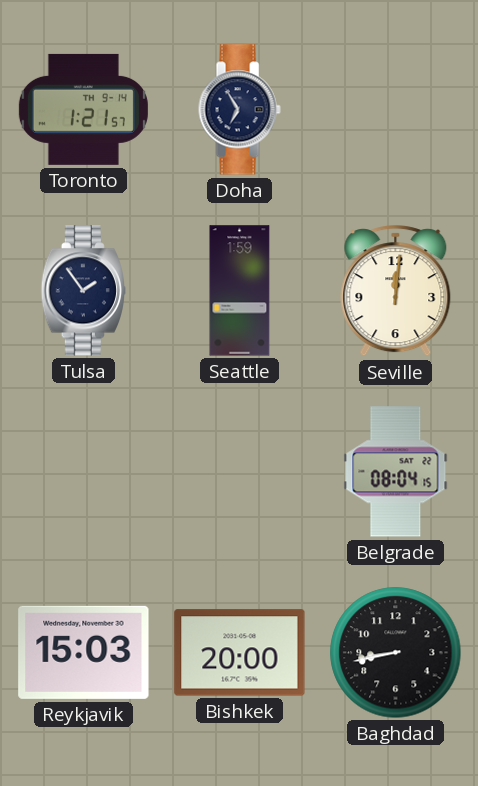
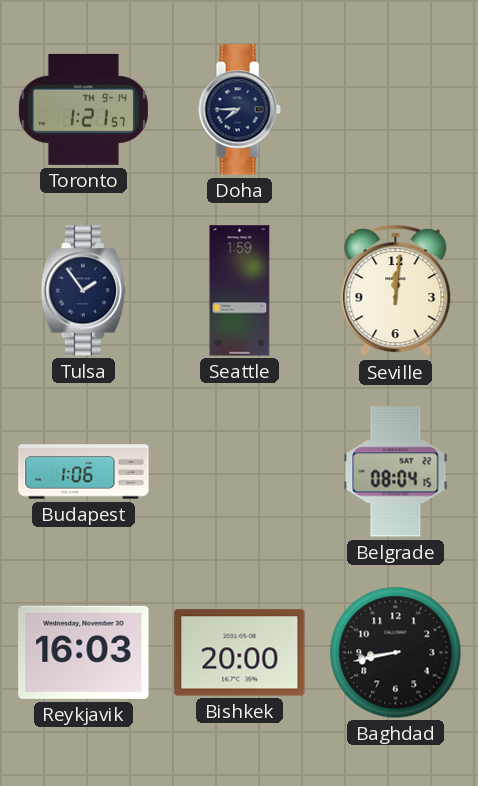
Doha: 6:55 -> 7:45
Budapest: none -> 1:06
Reykjavik: 15:03 -> 16:03
